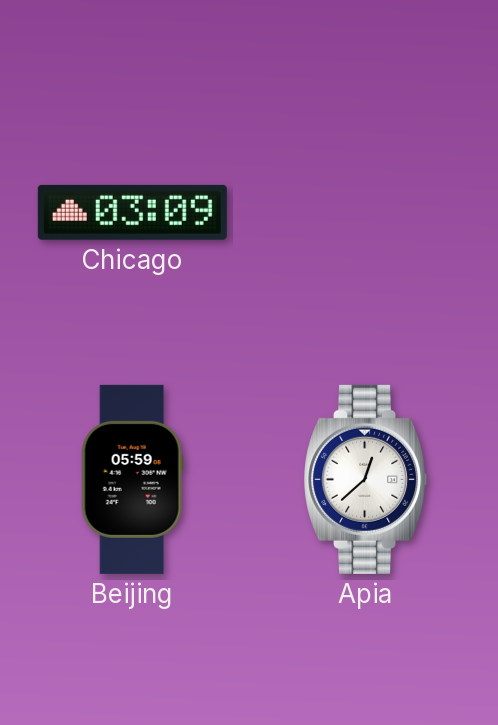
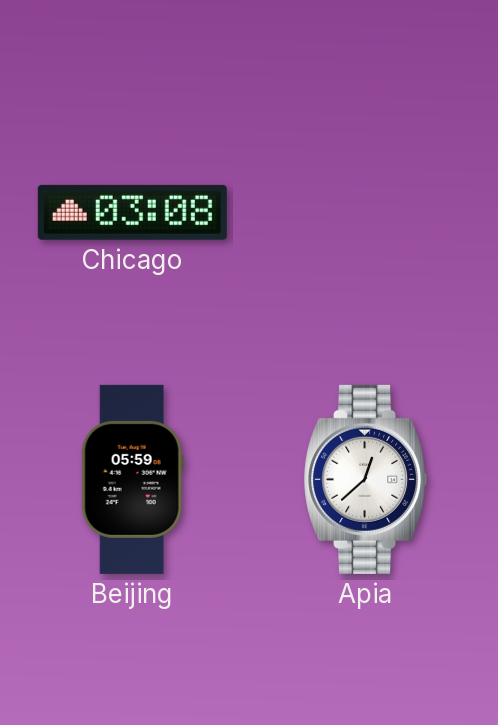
Chicago: 03:09 -> 03:08
